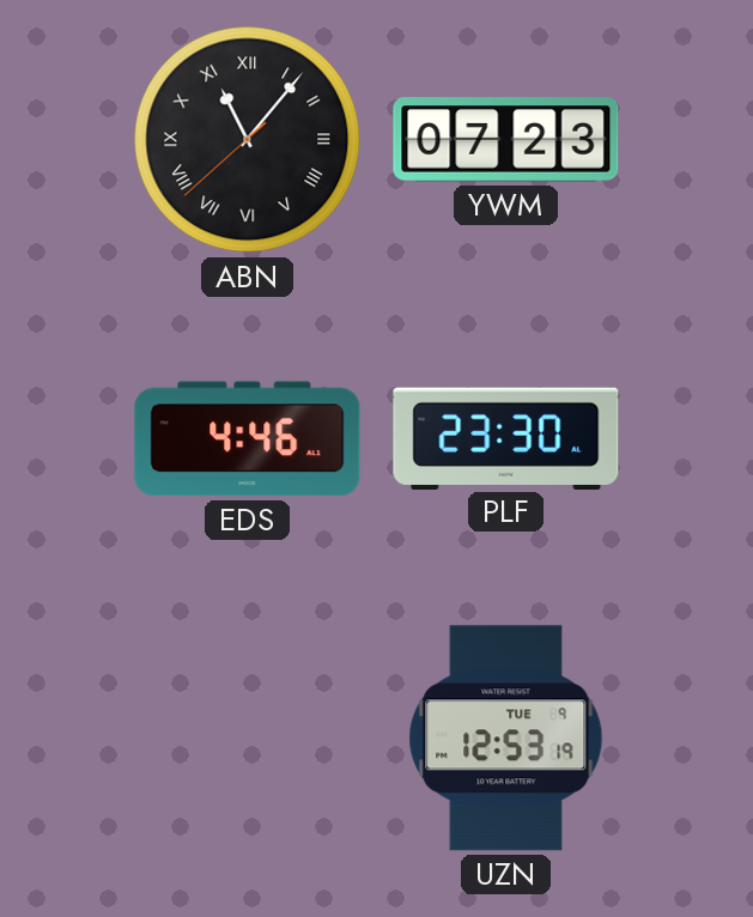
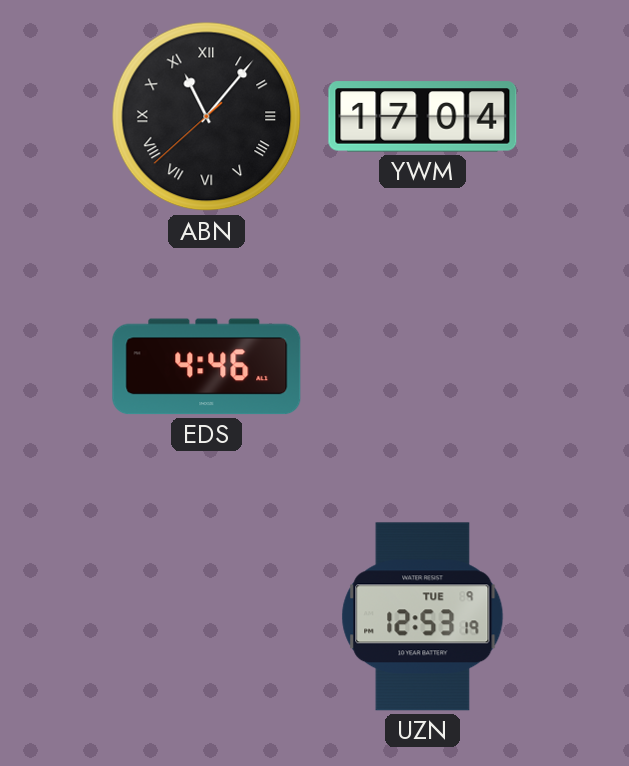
YWM: 07:23 -> 17:04
PLF: 23:30 -> none
